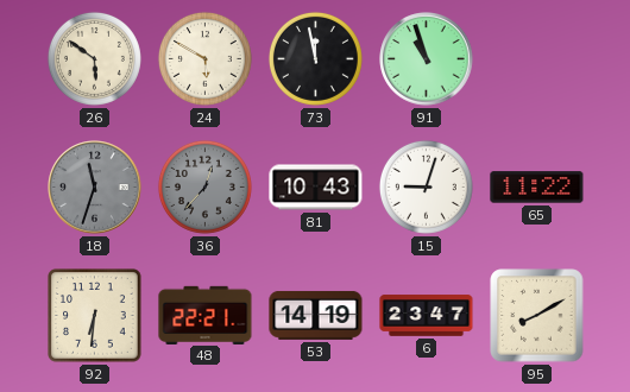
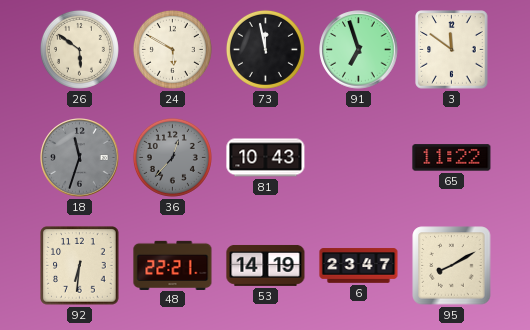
91: 10:57 -> 6:57
3: none -> 11:51
15: 9:03 -> none
